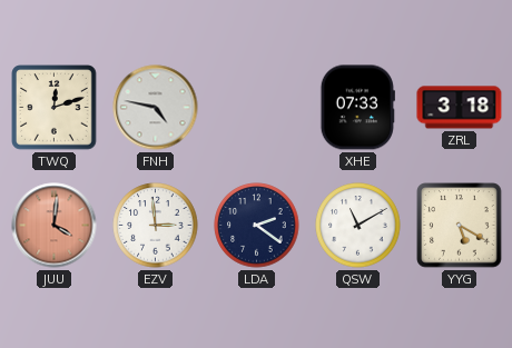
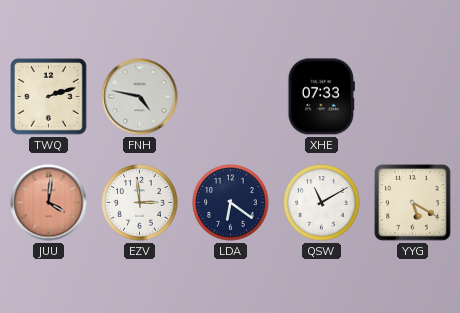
TWQ: 12:12 -> 2:12
ZRL: 3:18 -> none
LDA: 2:21 -> 6:21
